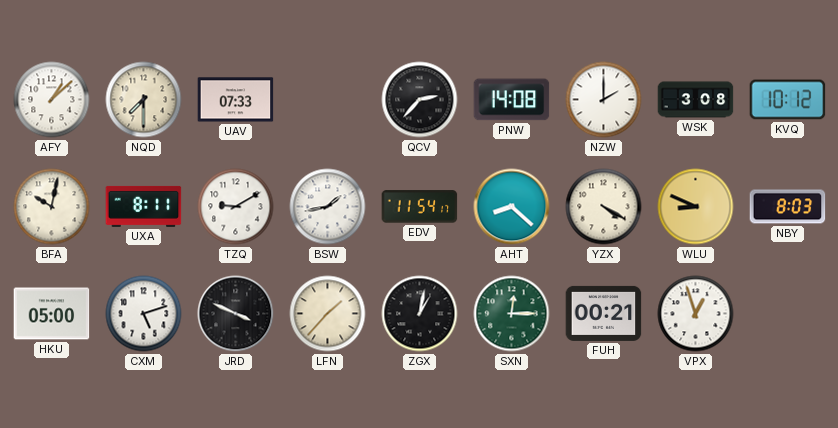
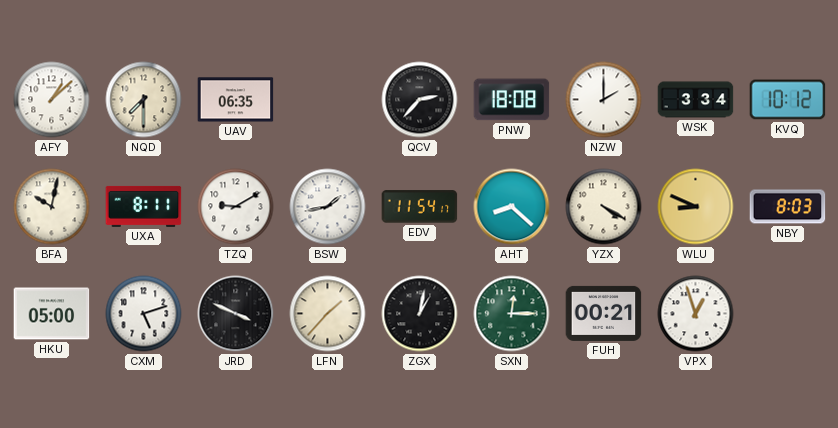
UAV: 07:33 -> 06:35
PNW: 14:08 -> 18:08
WSK: 3:08 -> 3:34
